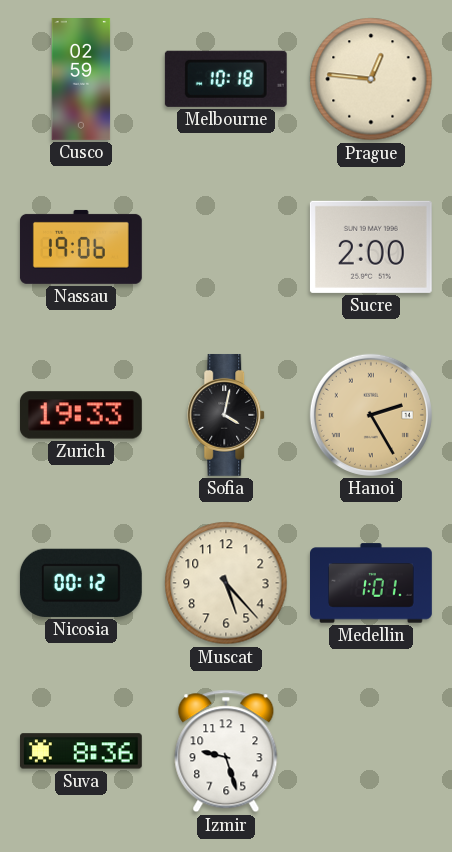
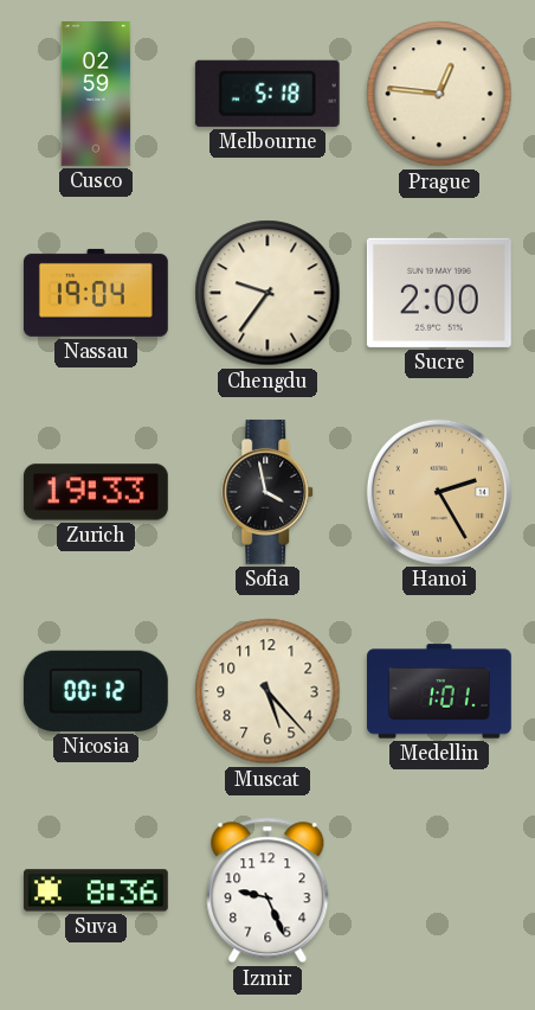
Melbourne: 10:18 -> 5:18
Nassau: 19:06 -> 19:04
Chengdu: none -> 9:36
Sofia: 4:02 -> 3:58
Izmir: 9:27 -> 9:26
